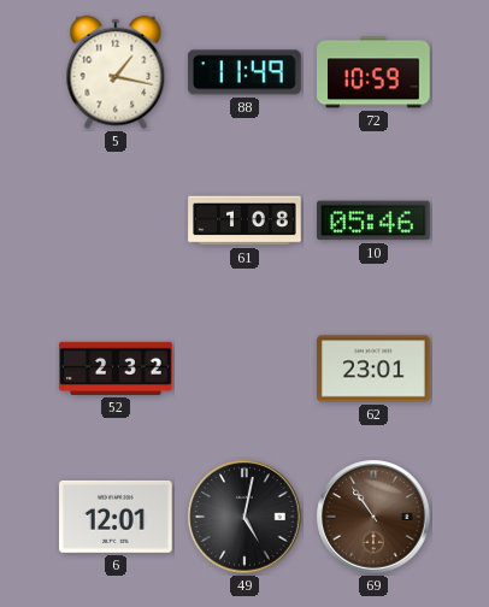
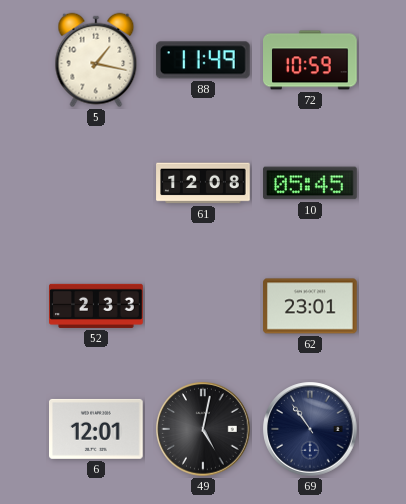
61: 1:08 -> 12:08
10: 05:46 -> 05:45
52: 2:32 -> 2:33
69 dial: brown -> navy
